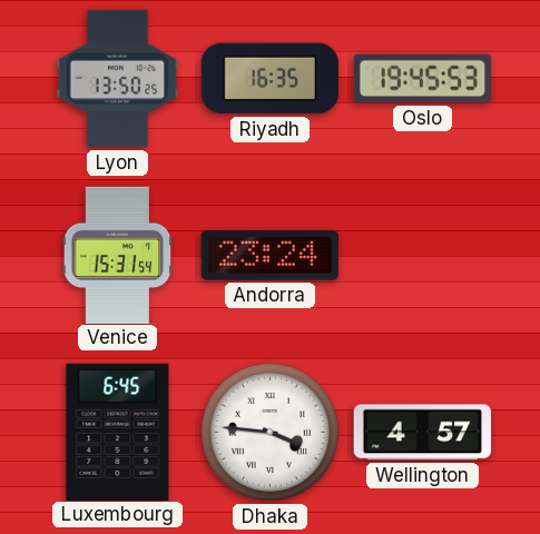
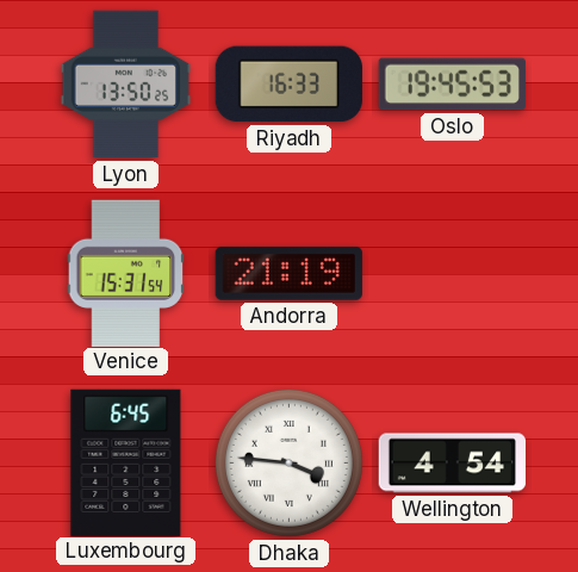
Riyadh: 16:35 -> 16:33
Andorra: 23:24 -> 21:19
Wellington: 4:57 -> 4:54
